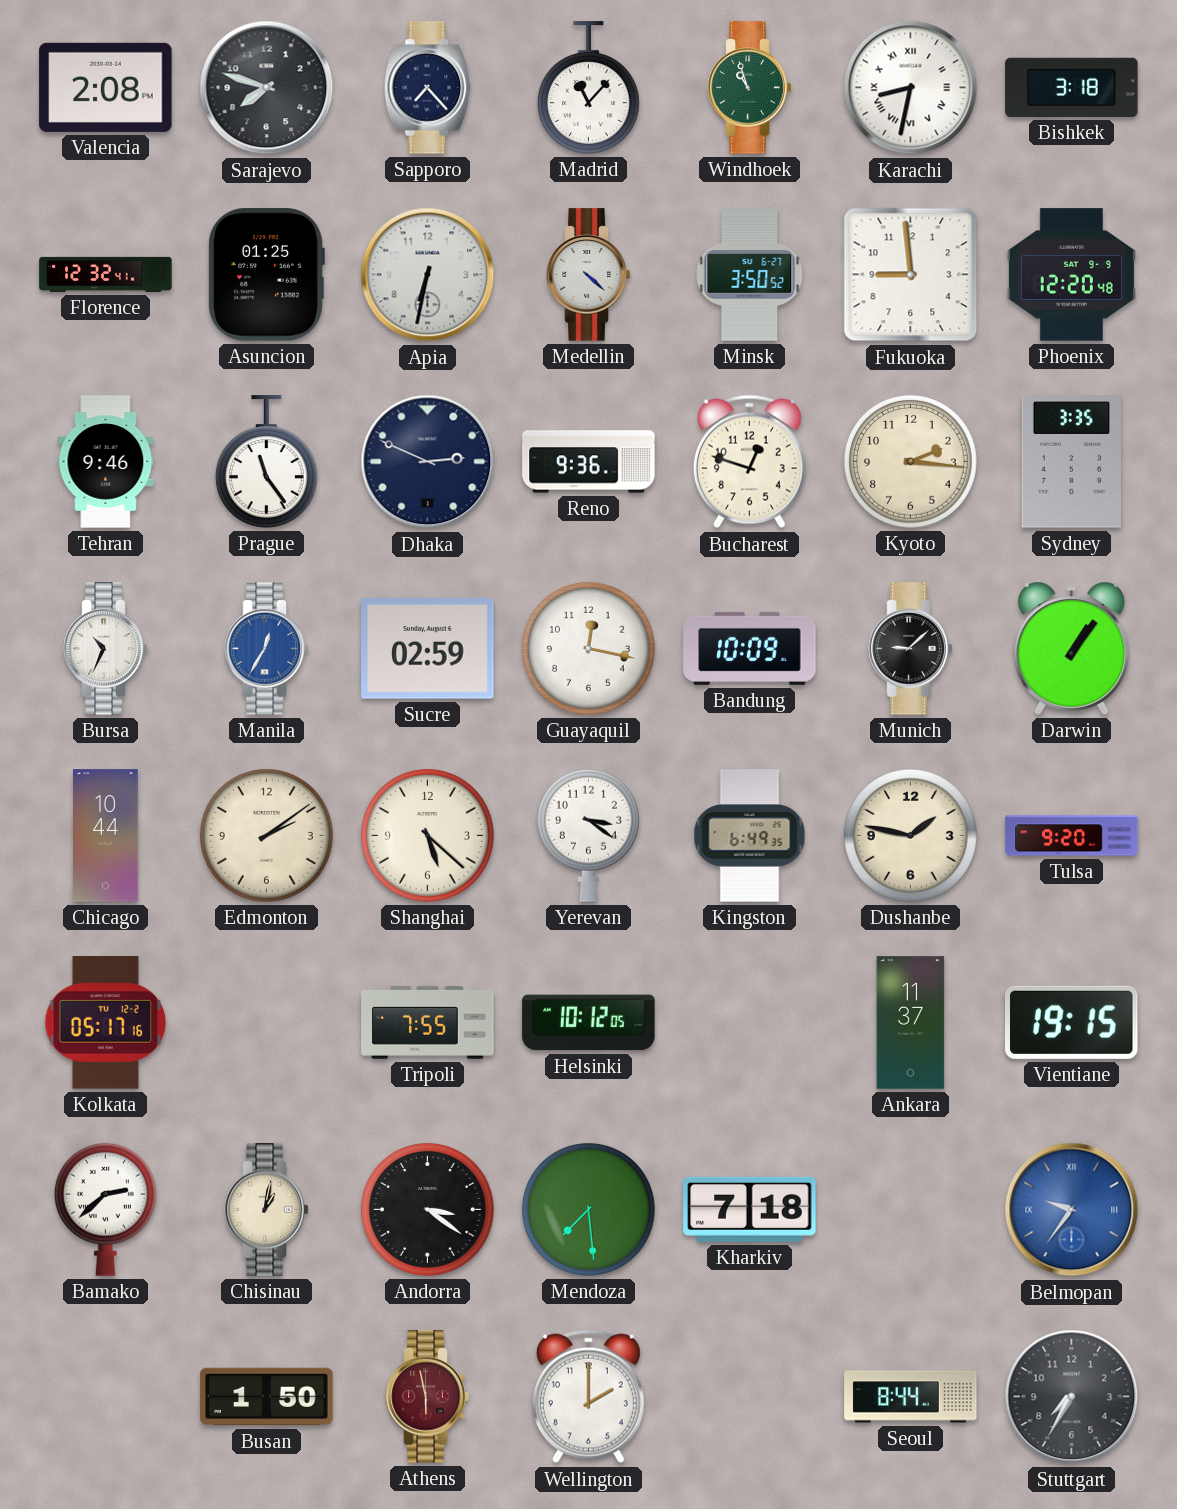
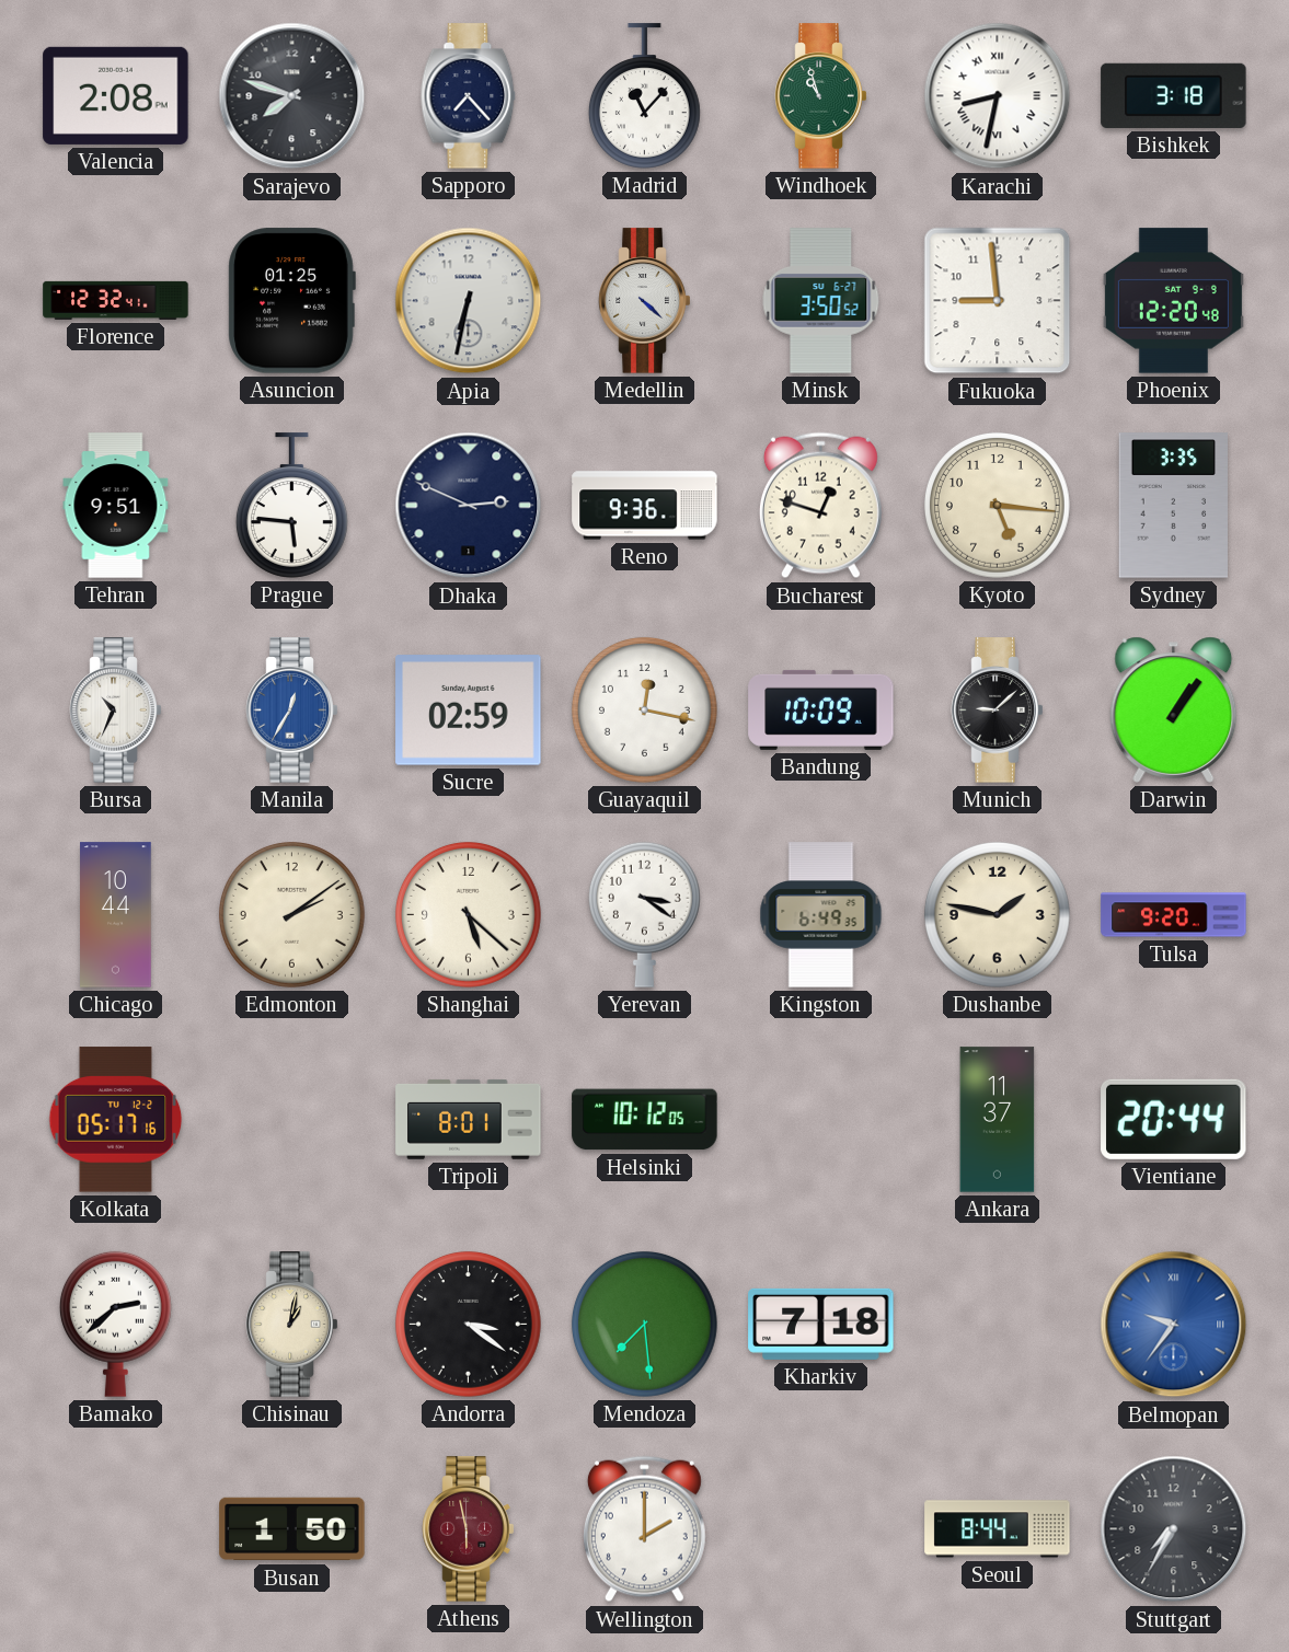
Tehran: 9:46 -> 9:51
Prague: 11:24 -> 5:46
Kyoto: 2:16 -> 5:16
Tripoli: 7:55 -> 8:01
Vientiane: 19:15 -> 20:44
